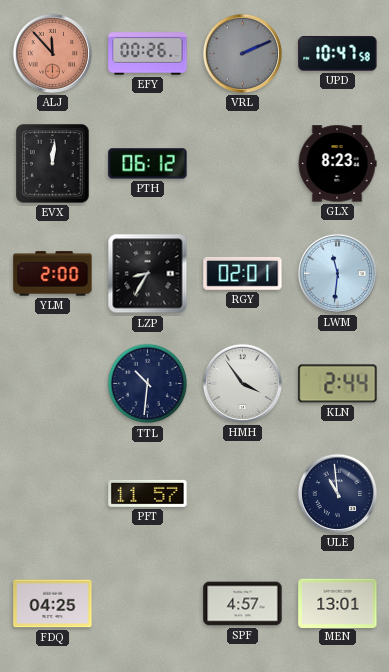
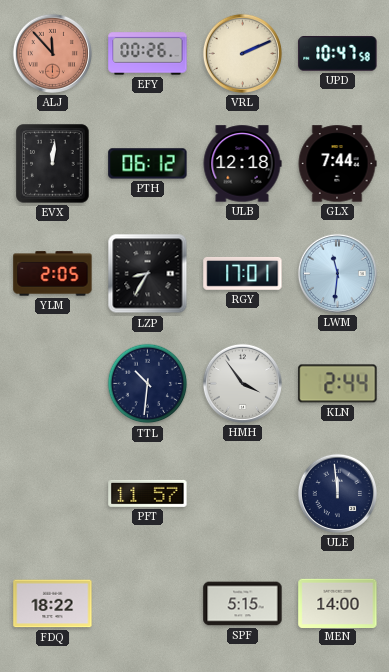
VRL dial: grey -> cream
ULB: none -> 12:18
GLX: 8:23 -> 7:44
YLM: 2:00 -> 2:05
RGY: 02:01 -> 17:01
ULE: 10:59 -> 11:59
FDQ: 04:25 -> 18:22
SPF: 4:57 -> 5:15
MEN: 13:01 -> 14:00
